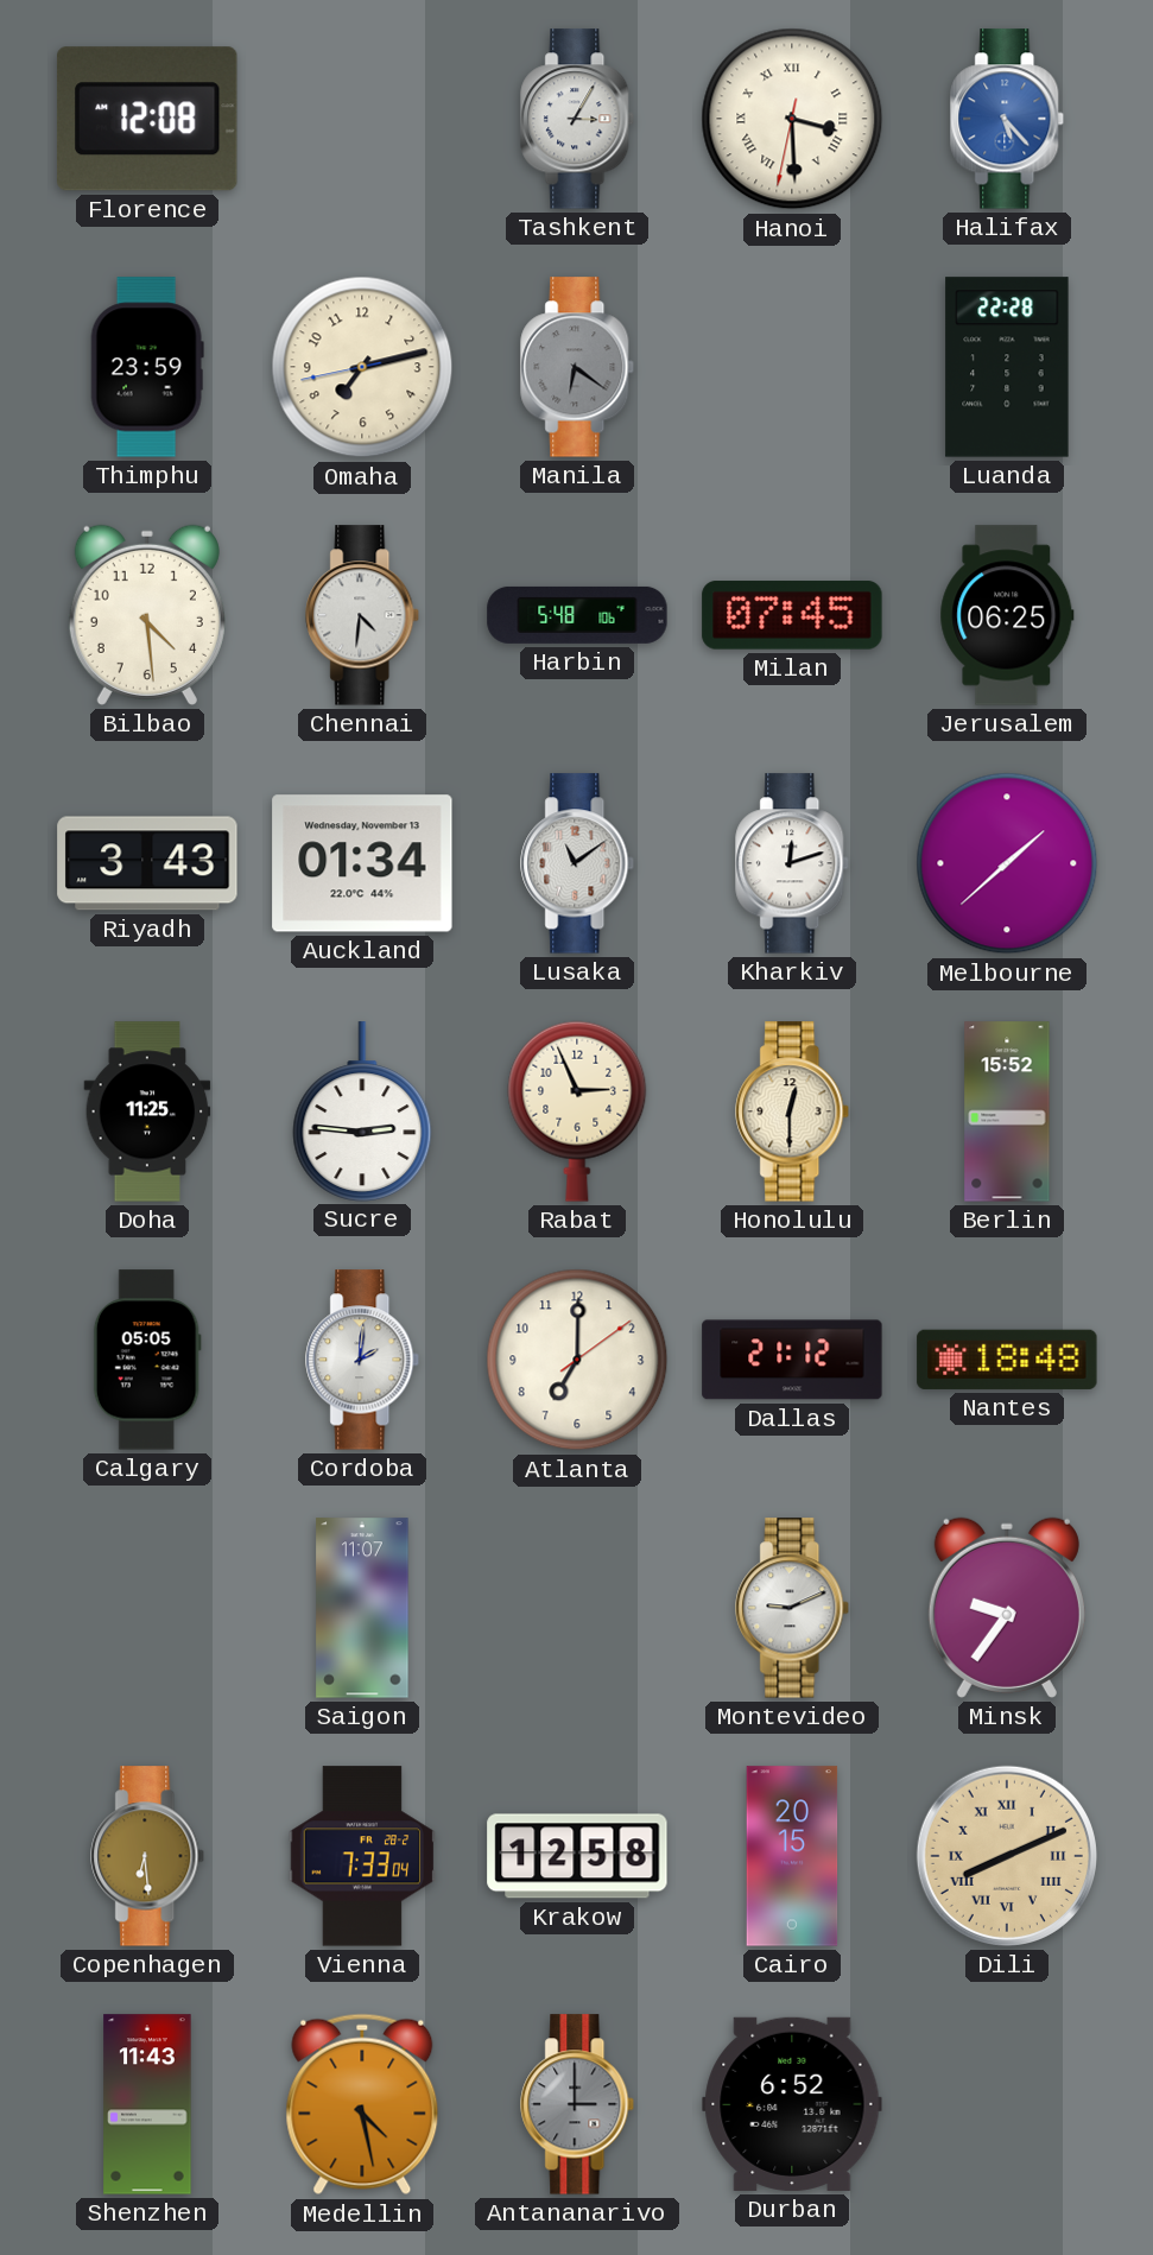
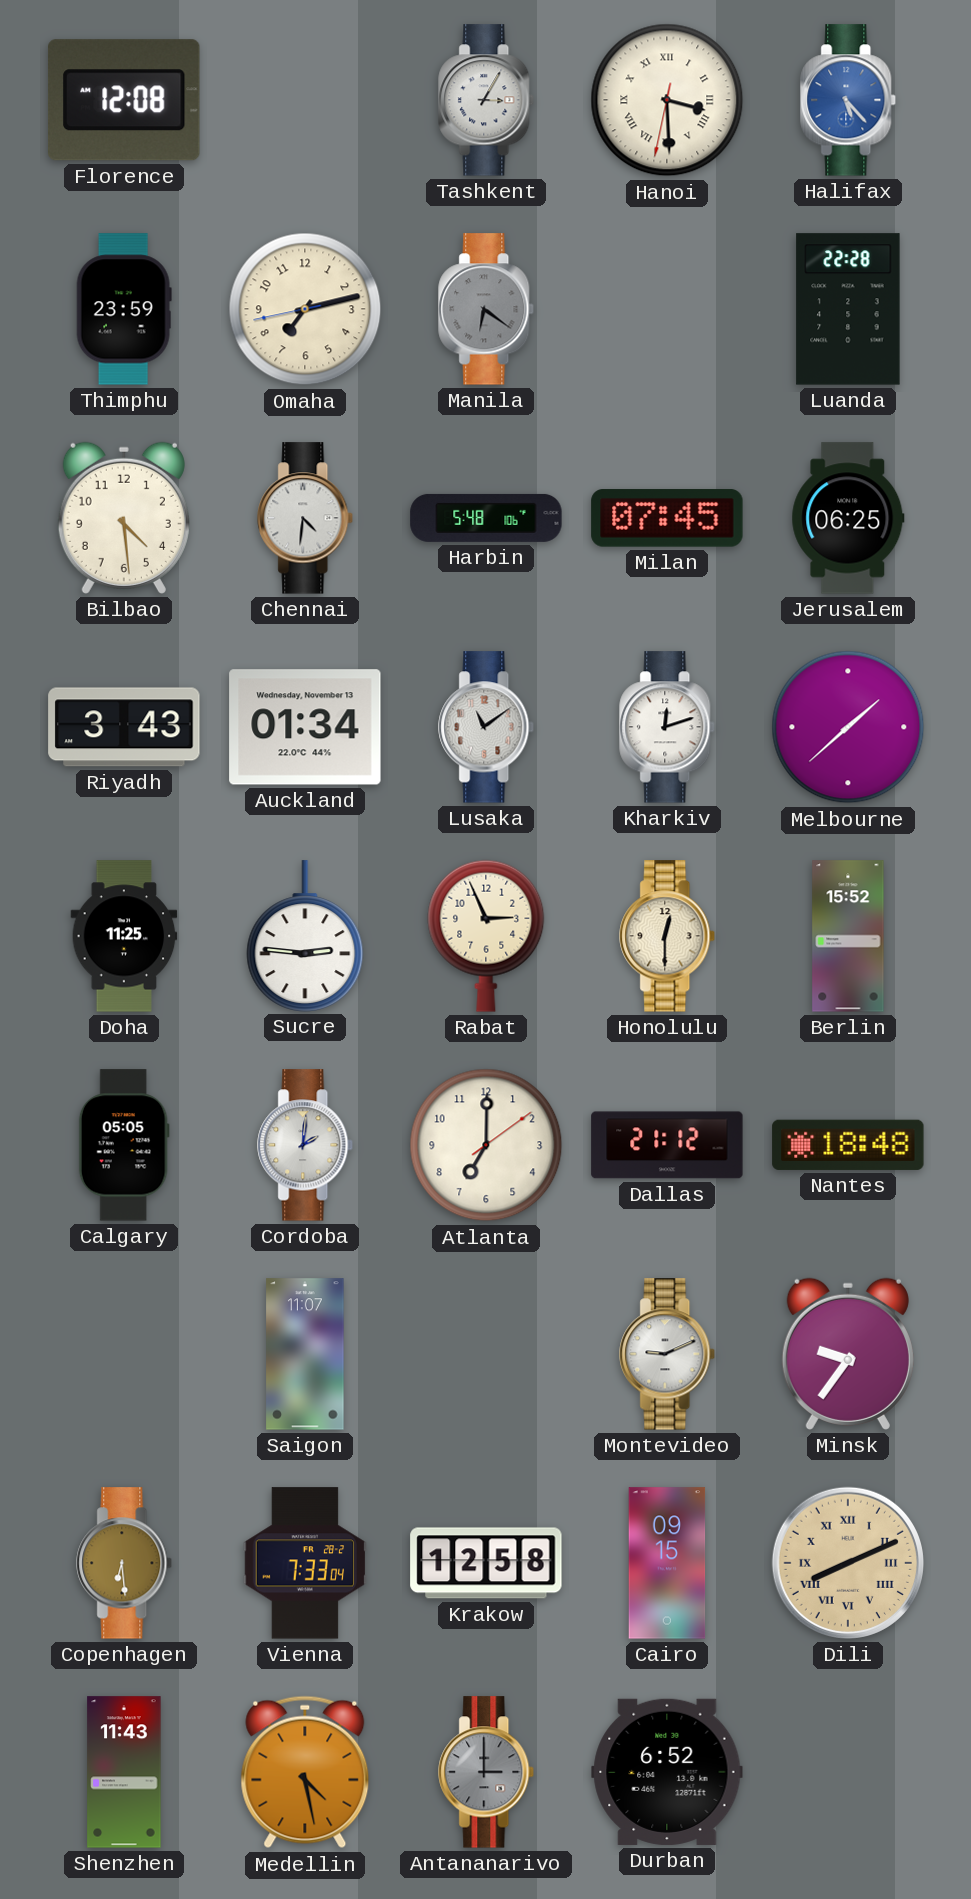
Cairo: 20:15 -> 09:15
